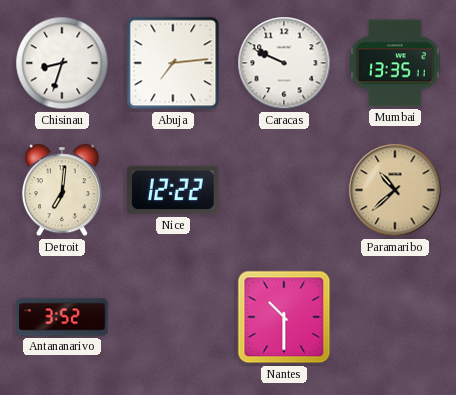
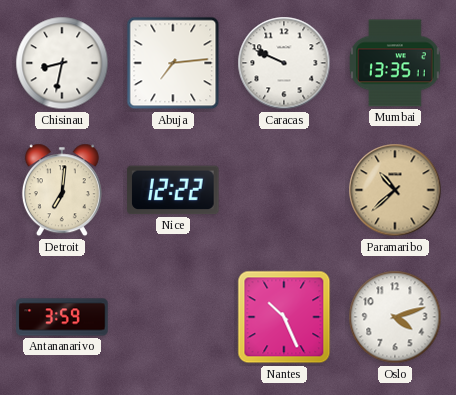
Chisinau: 8:33 -> 8:32
Antananarivo: 3:52 -> 3:59
Nantes: 10:30 -> 10:26
Oslo: none -> 4:12
